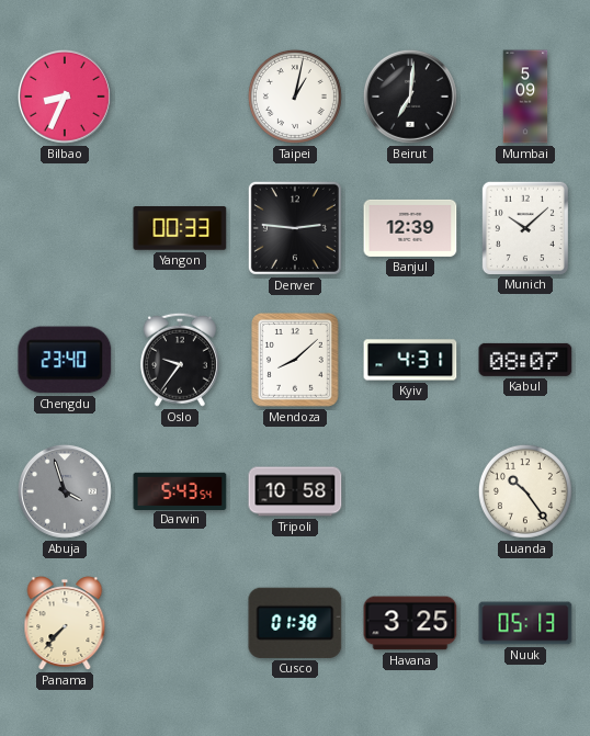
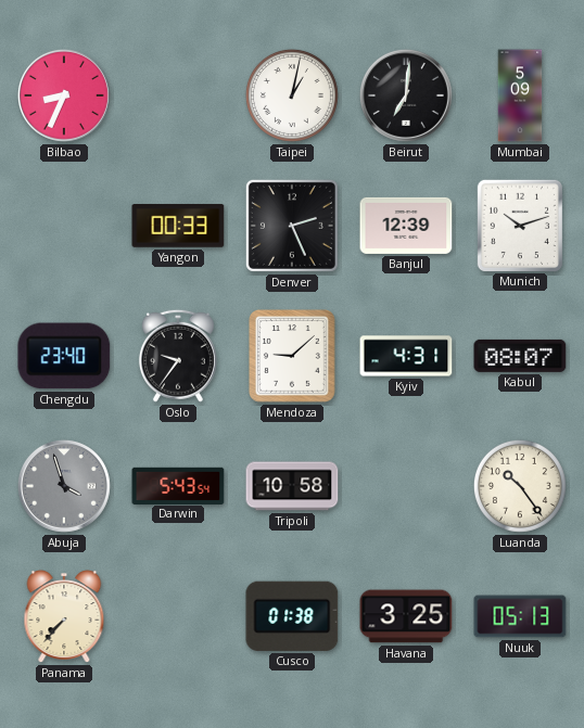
Denver: 2:46 -> 2:26
Munich: 10:08 -> 10:12
Mendoza: 8:08 -> 9:08
